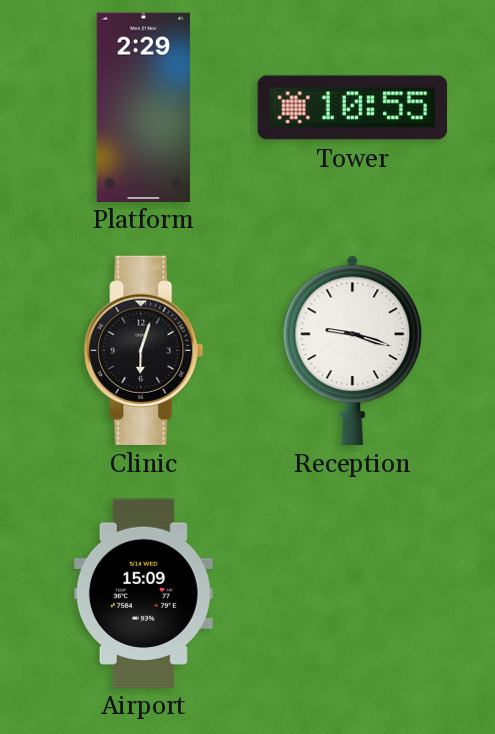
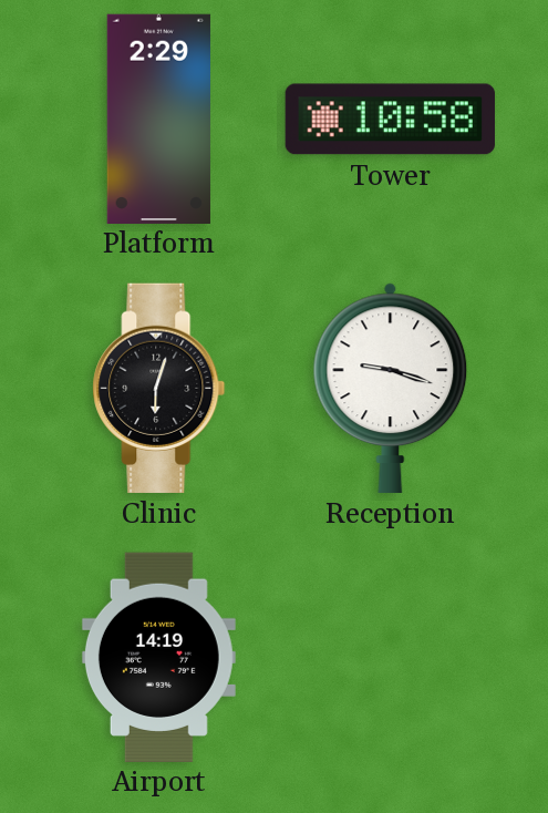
Tower: 10:55 -> 10:58
Airport: 15:09 -> 14:19
